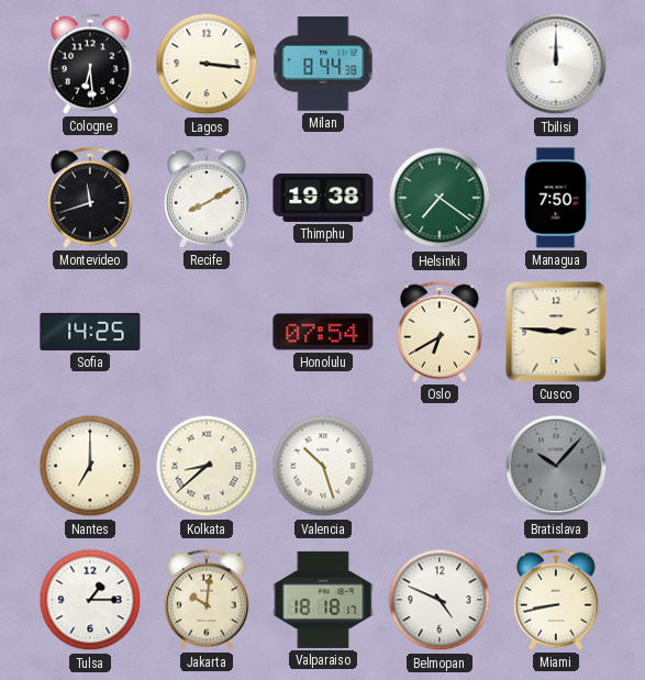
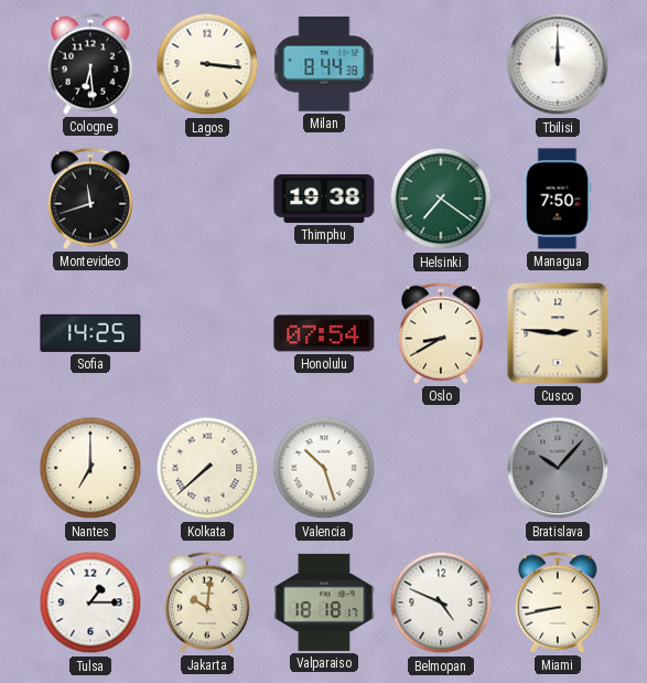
Recife: 8:10 -> none
Oslo: 6:40 -> 8:40
Kolkata: 8:38 -> 7:38
